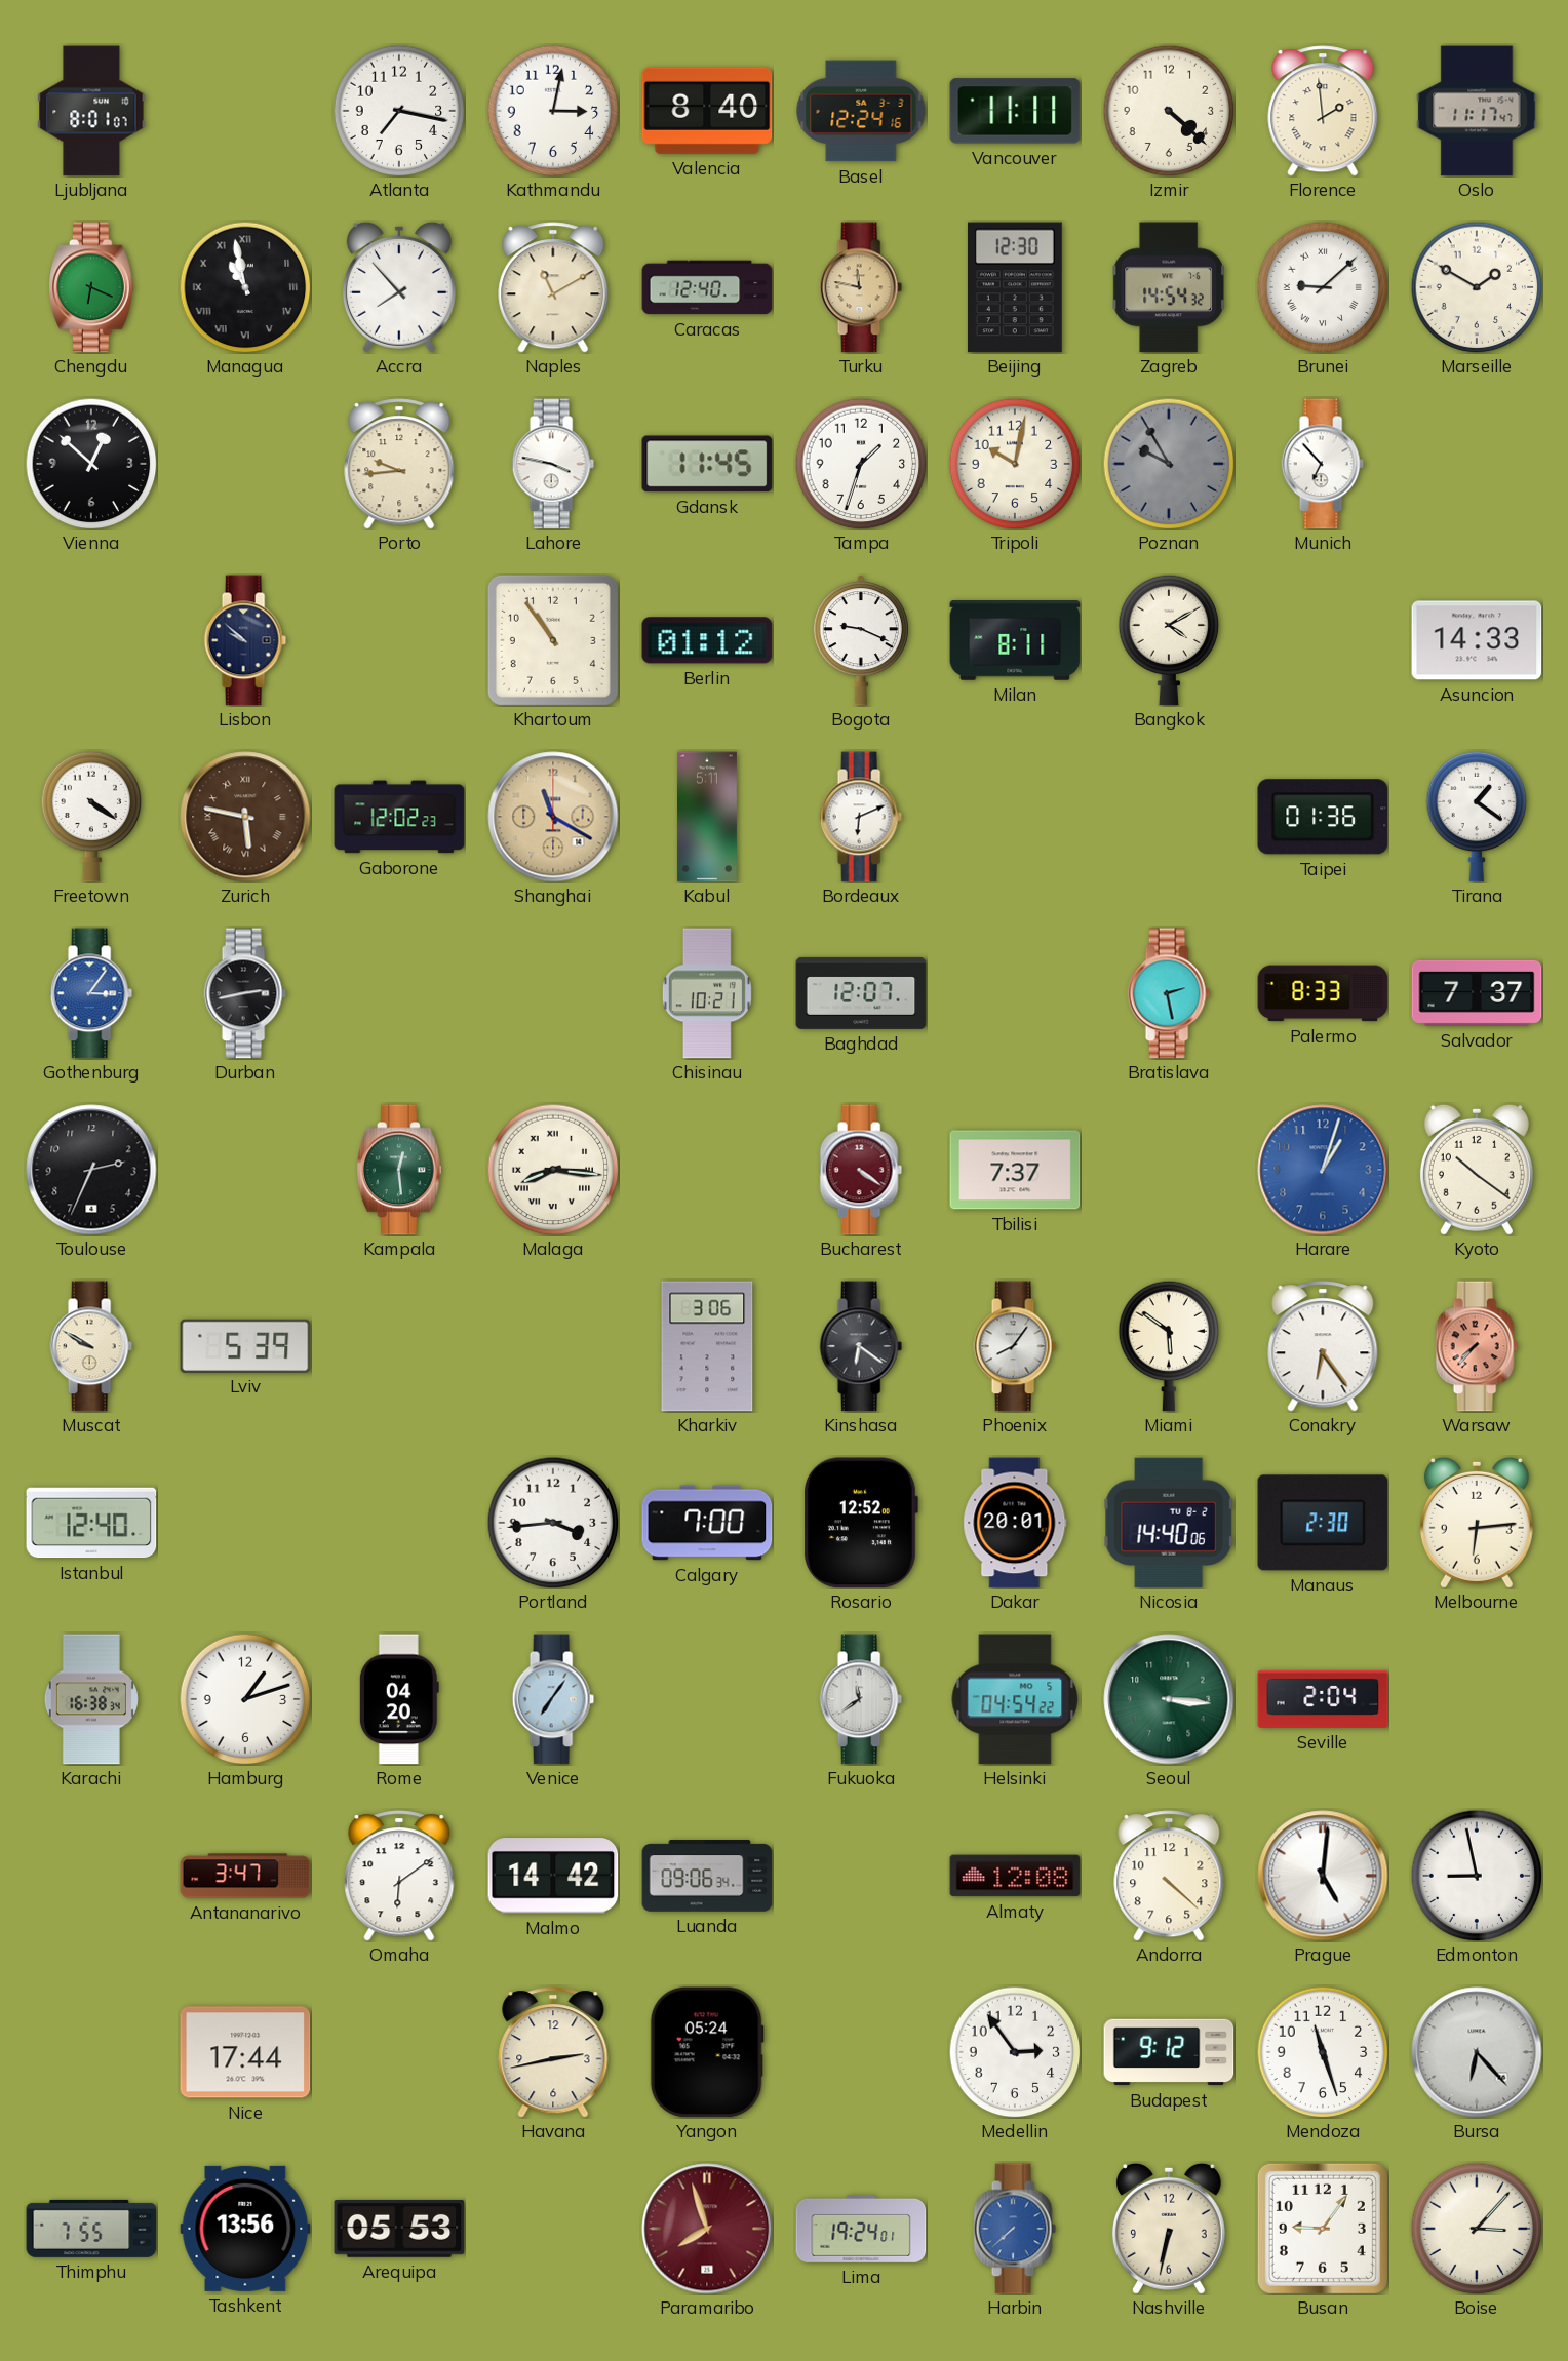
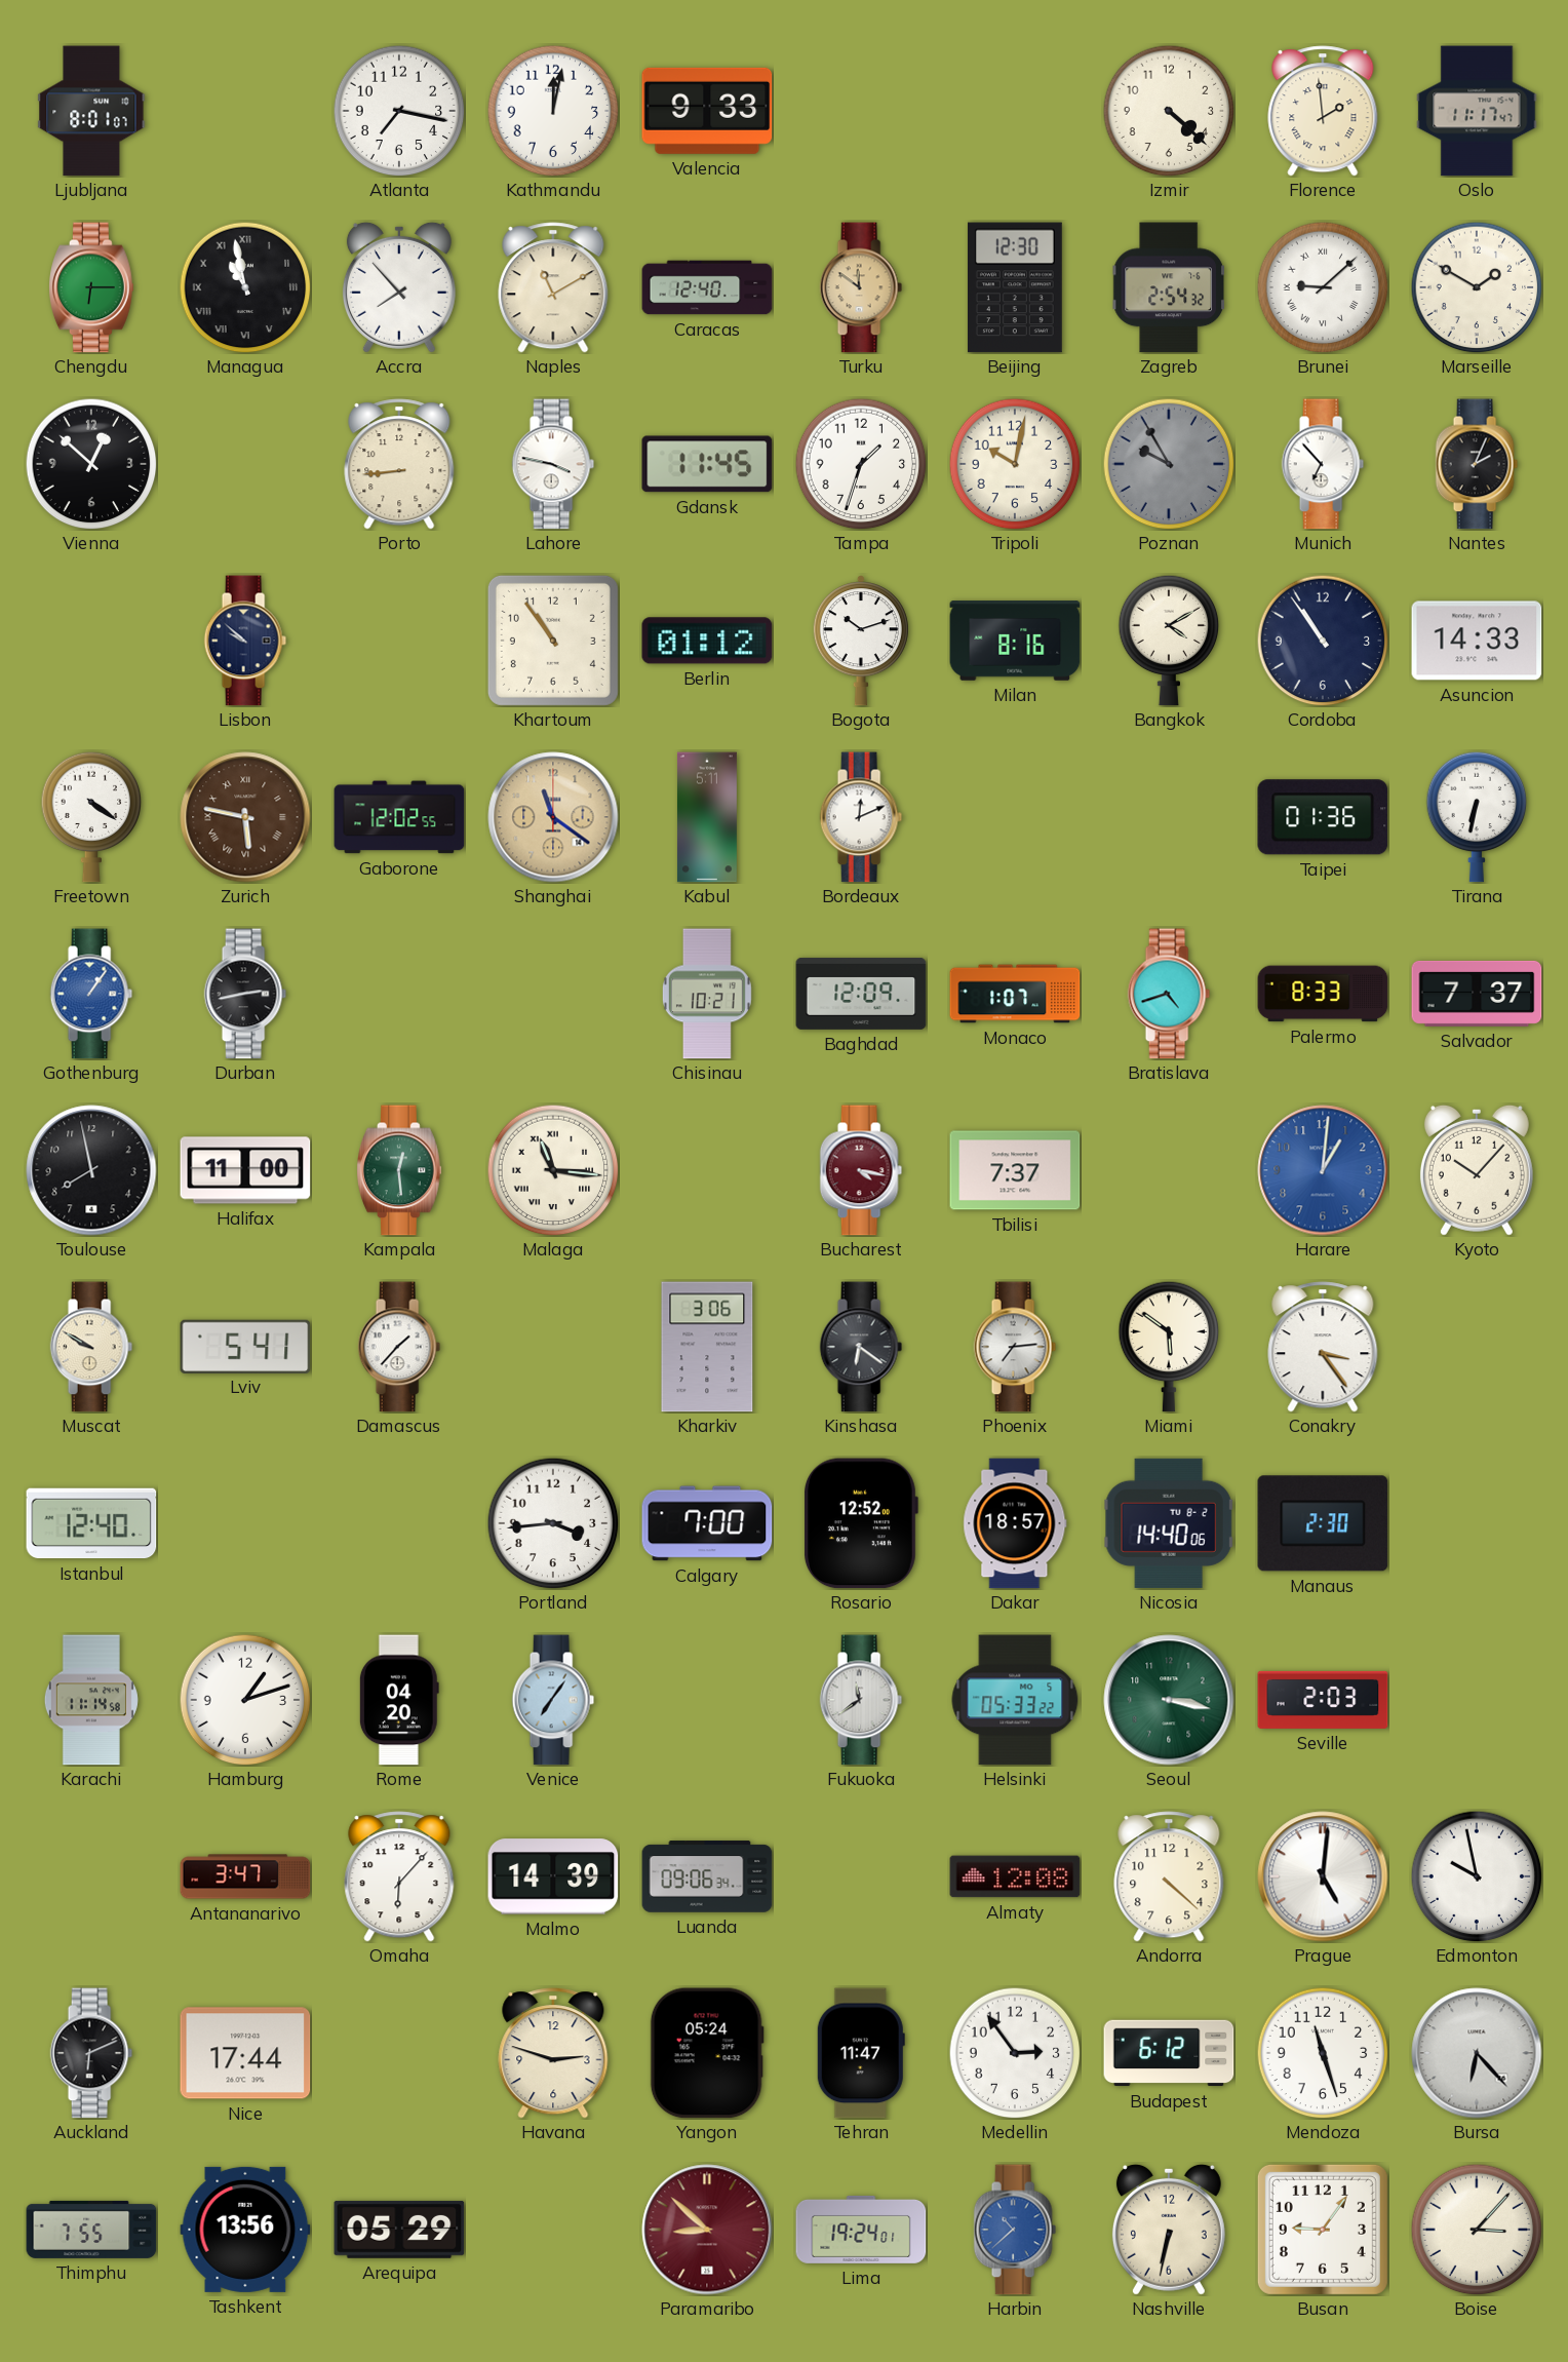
Kathmandu: 3:02 -> 12:02
Valencia: 8:40 -> 9:33
Basel: 12:24 -> none
Vancouver: 11:11 -> none
Chengdu: 6:19 -> 6:15
Turku: 11:47 -> 11:51
Zagreb: 14:54 -> 2:54
Porto: 9:44 -> 8:44
Nantes: none -> 2:04
Bogota: 9:19 -> 10:12
Milan: 8:11 -> 8:16
Cordoba: none -> 10:54
Gaborone: 12:02:23 -> 12:02:55
Shanghai: 11:20 -> 11:21
Bordeaux: 6:11 -> 12:11
Tirana: 1:21 -> 6:32
Gothenburg: 3:06 -> 1:06
Baghdad: 12:07 -> 12:09
Monaco: none -> 1:07
Bratislava: 2:28 -> 4:42
Toulouse: 2:34 -> 7:58
Halifax: none -> 11:00
Malaga: 8:16 -> 11:16
Bucharest: 4:21 -> 4:17
Harare: 1:03 -> 1:01
Kyoto: 10:21 -> 10:07
Lviv: 5:39 -> 5:41
Damascus: none -> 1:37
Phoenix: 8:06 -> 7:14
Conakry: 6:24 -> 3:24
Warsaw: 7:37 -> none
Dakar: 20:01 -> 18:57
Melbourne: 6:14 -> none
Karachi: 16:38 -> 11:14
Helsinki: 04:54 -> 05:33
Seoul: 3:16 -> 3:17
Seville: 2:04 -> 2:03
Omaha: 6:09 -> 6:07
Malmo: 14:42 -> 14:39
Edmonton: 8:58 -> 9:58
Auckland: none -> 6:11
Havana: 2:43 -> 2:48
Tehran: none -> 11:47
Budapest: 9:12 -> 6:12
Arequipa: 05:53 -> 05:29
Paramaribo: 7:57 -> 8:52
Harbin: 7:38 -> 10:38
